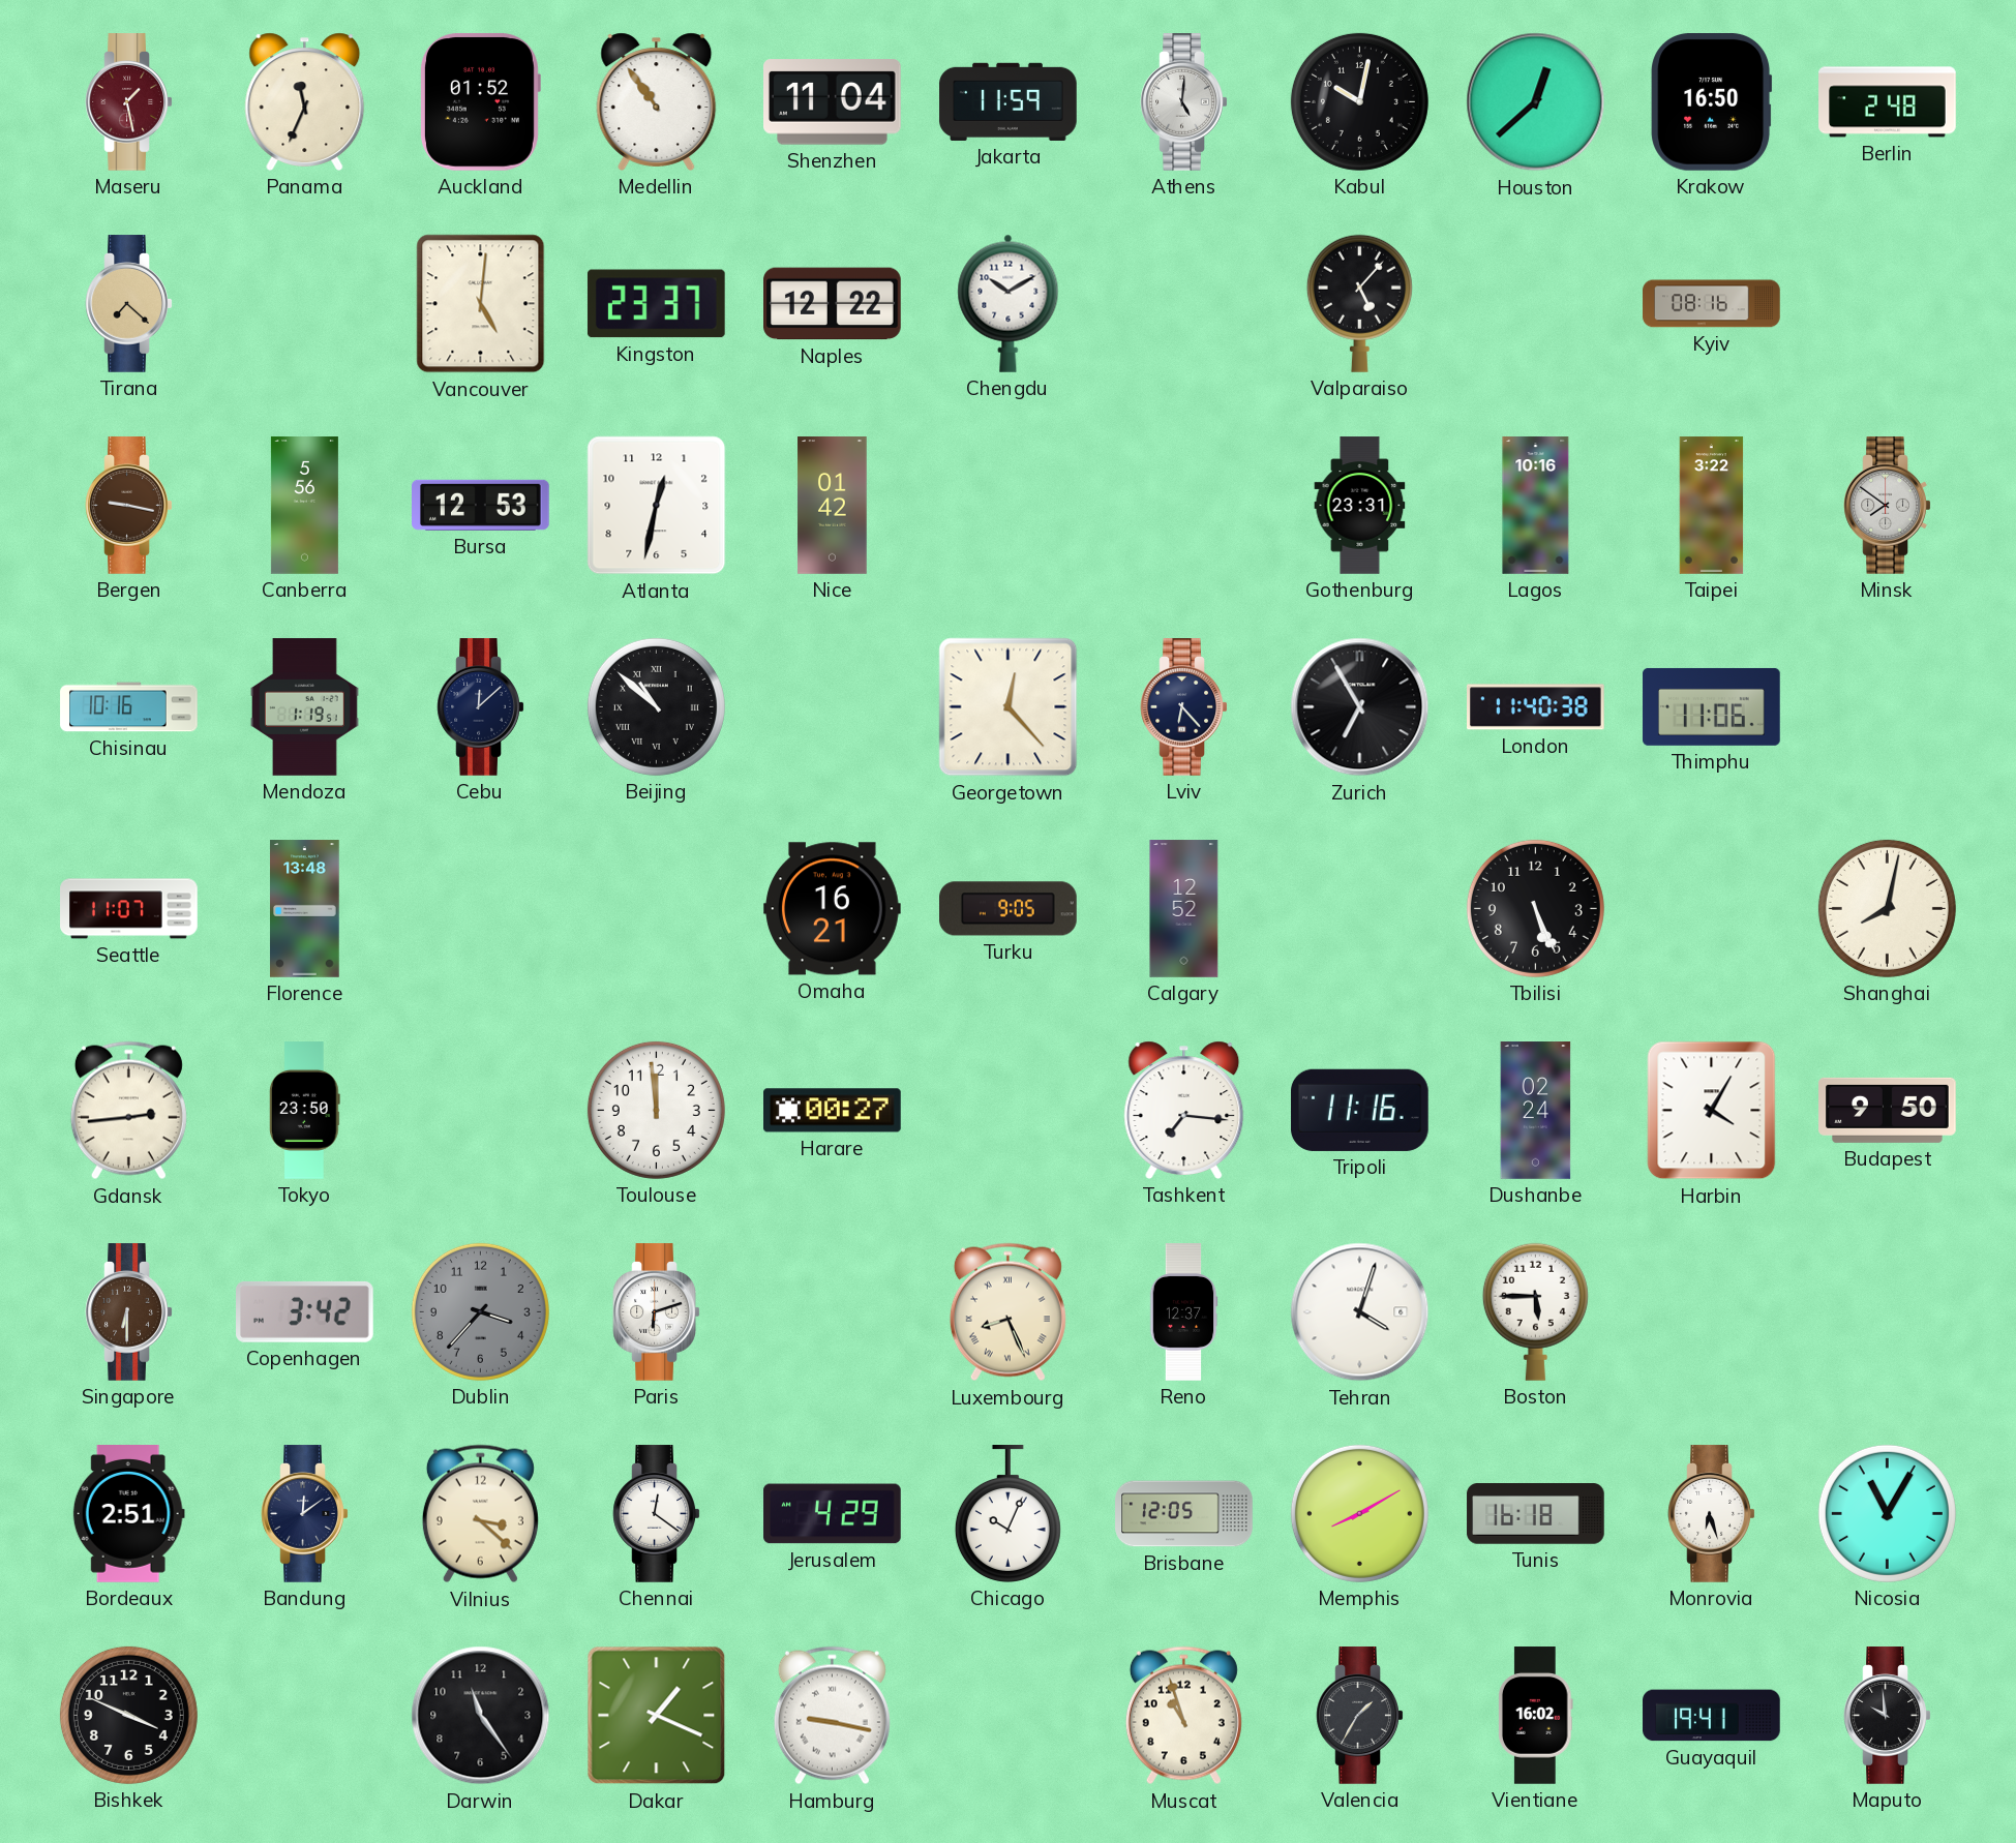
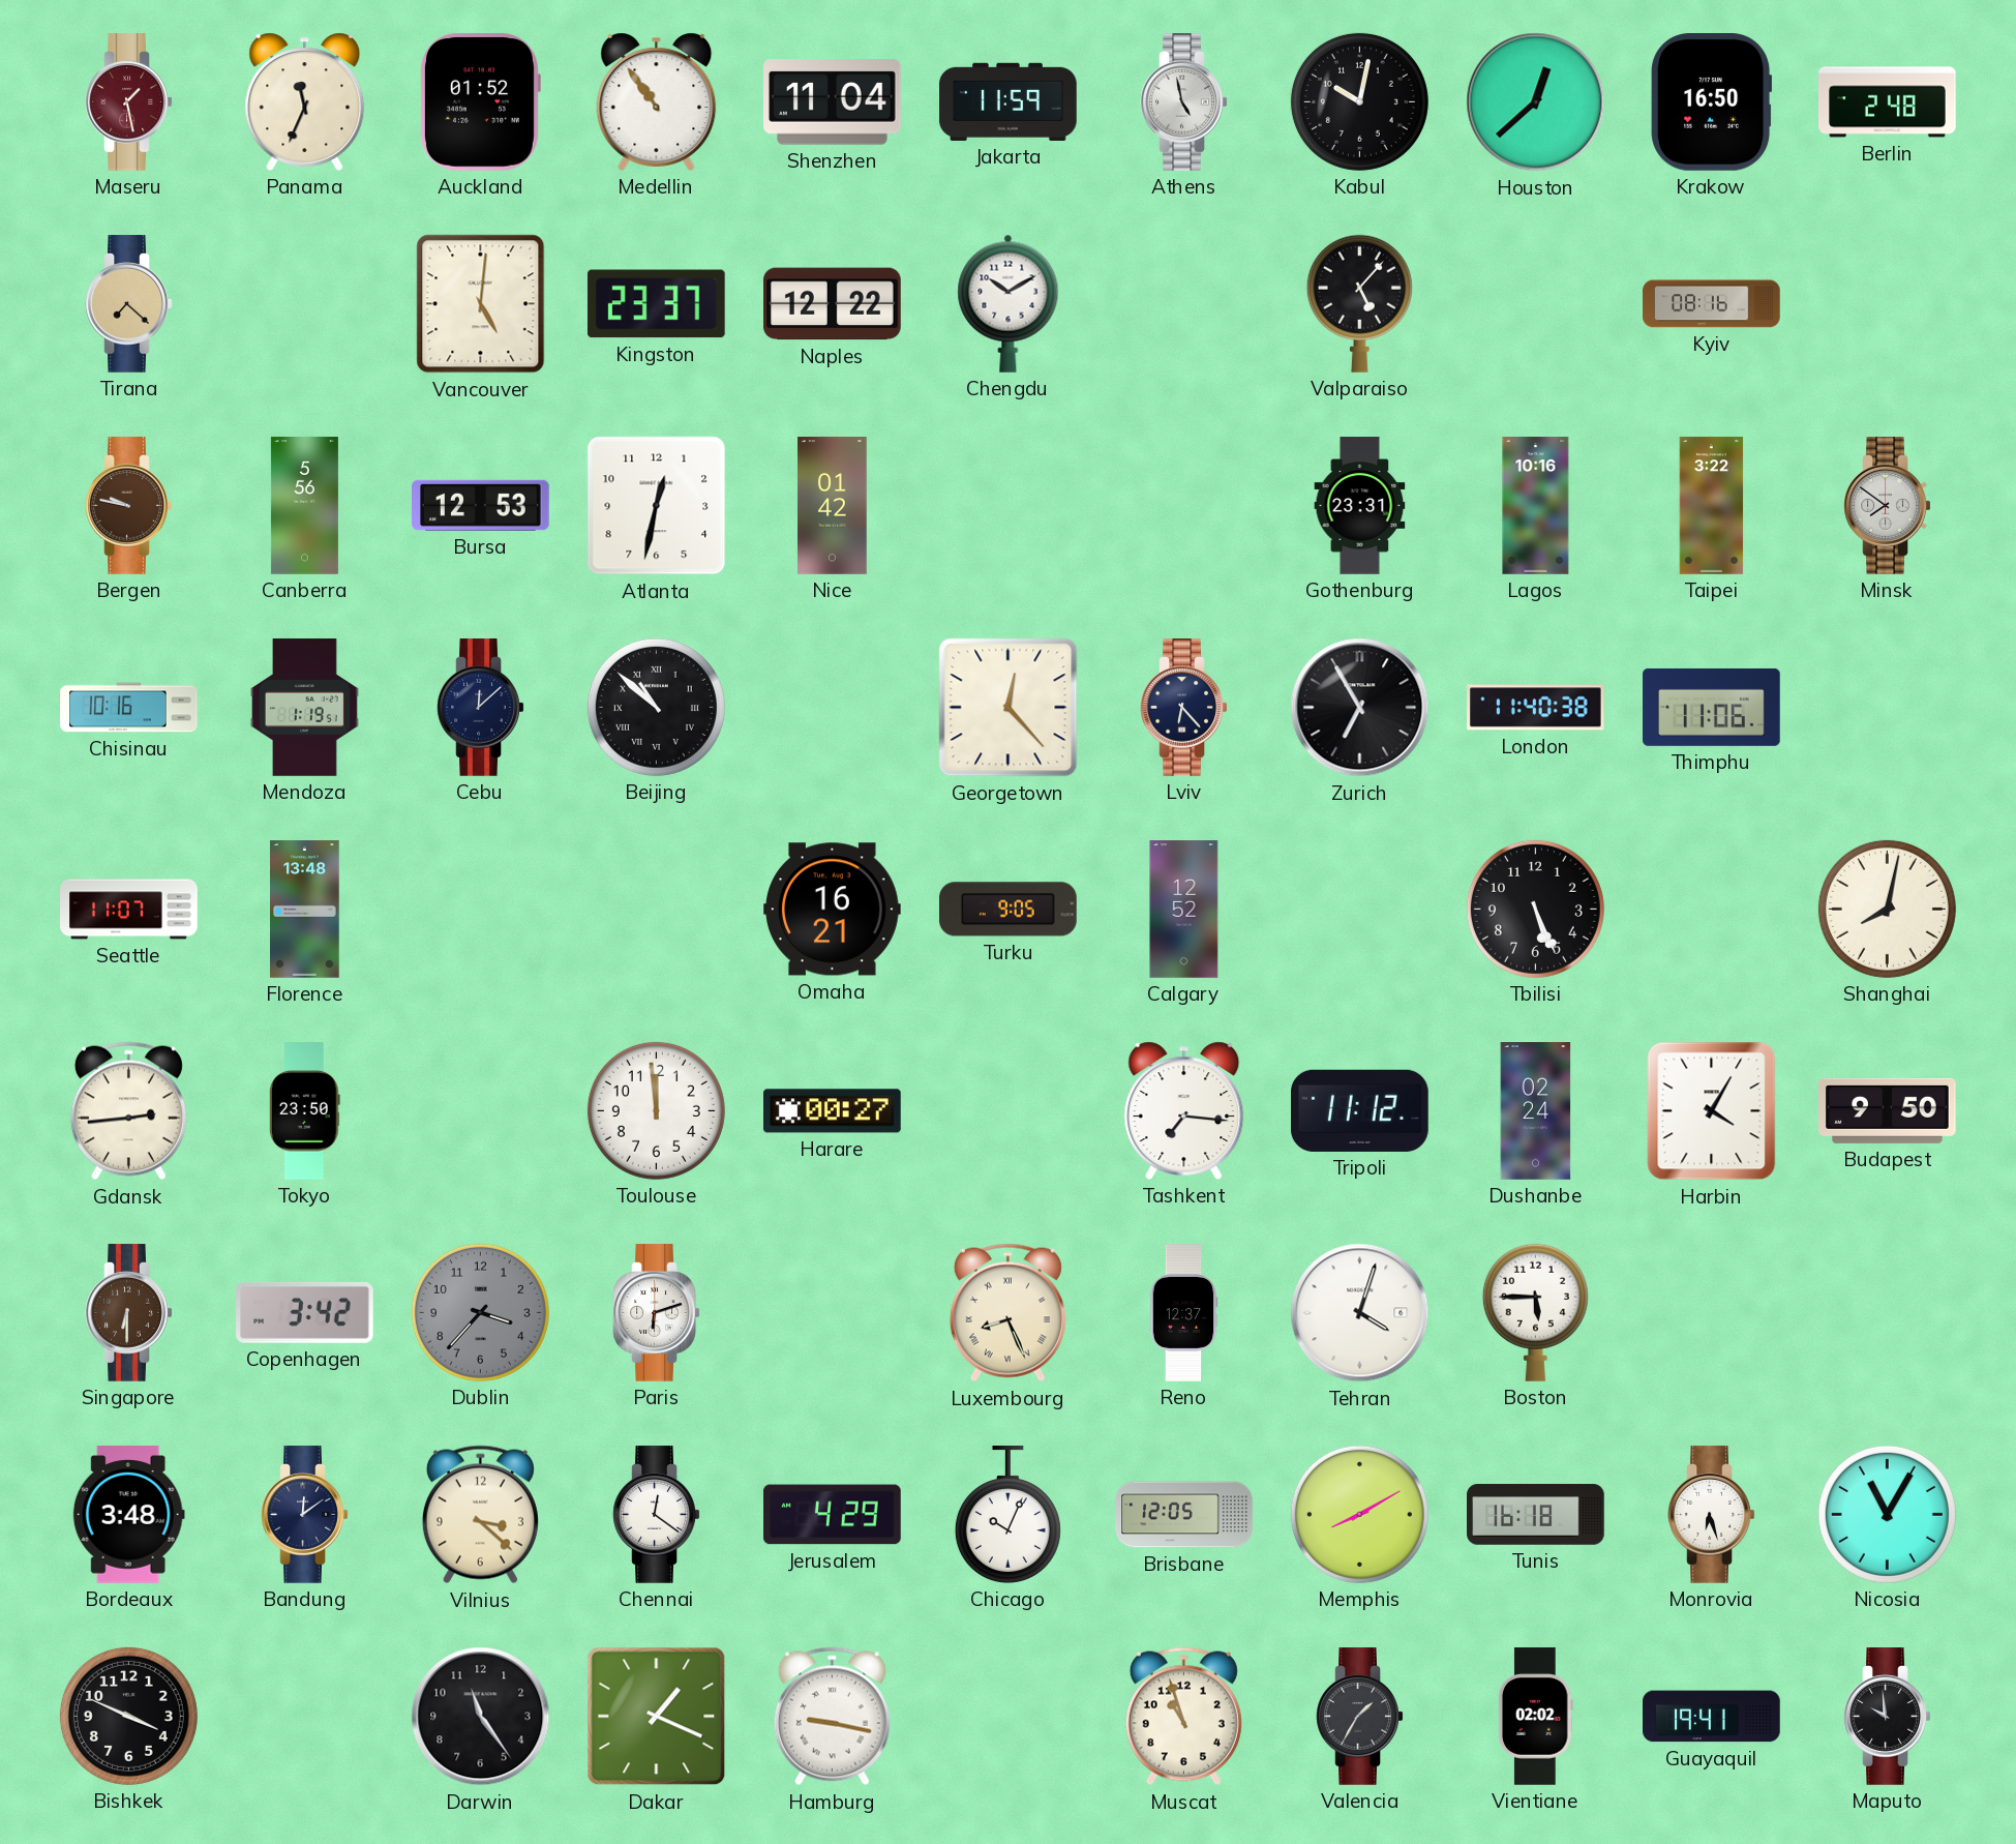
Athens: 5:01 -> 4:58
Bergen: 9:17 -> 9:47
Tripoli: 11:16 -> 11:12
Bordeaux: 2:51 -> 3:48
Vientiane: 16:02 -> 02:02
